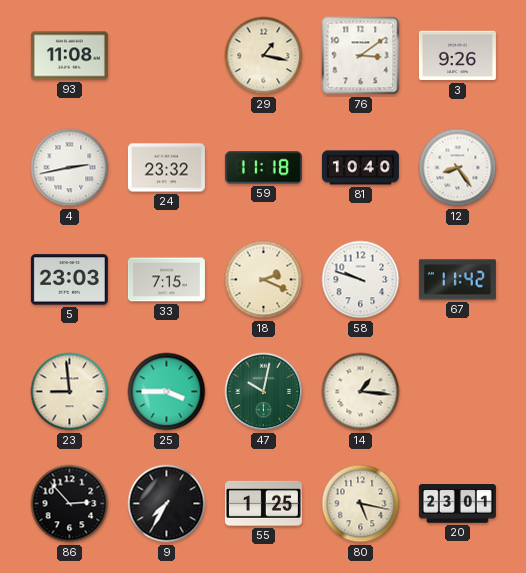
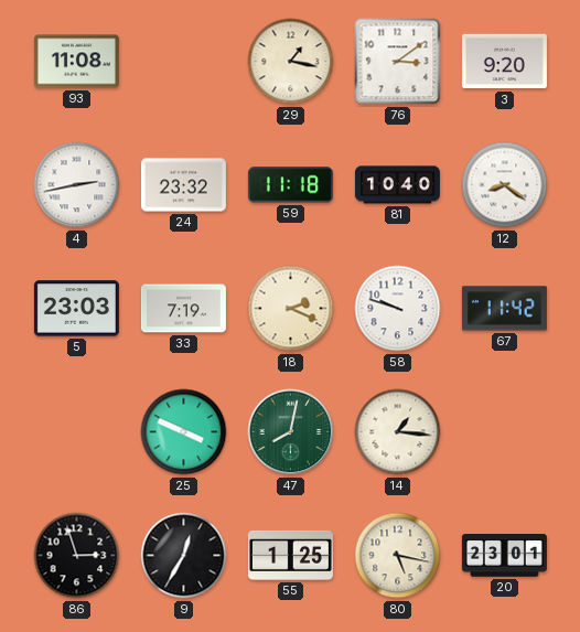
3: 9:26 -> 9:20
12: 8:24 -> 8:21
33: 7:15 -> 7:19
23: 8:59 -> none
25: 3:45 -> 3:49
47: 10:02 -> 8:02
86: 2:53 -> 2:57
9: 7:35 -> 12:35
